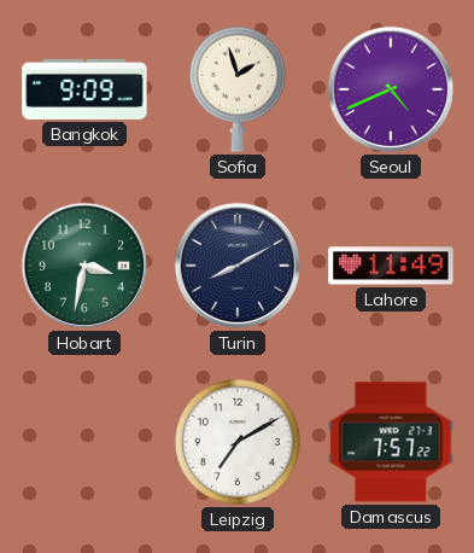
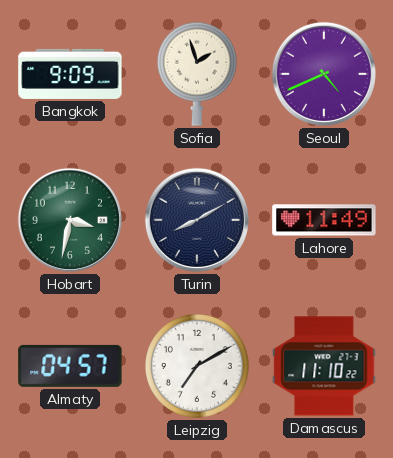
Almaty: none -> 04:57
Damascus: 7:57 -> 11:10
